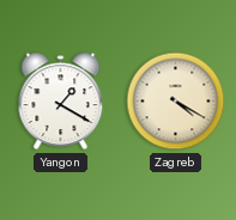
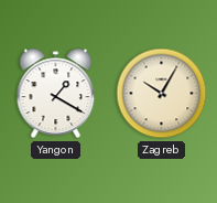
Zagreb: 4:20 -> 10:05
